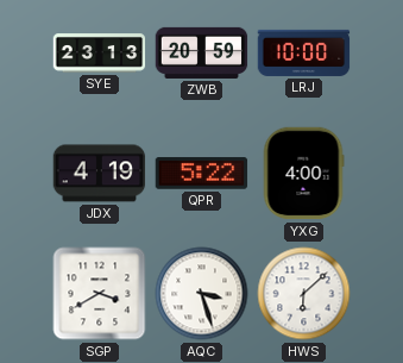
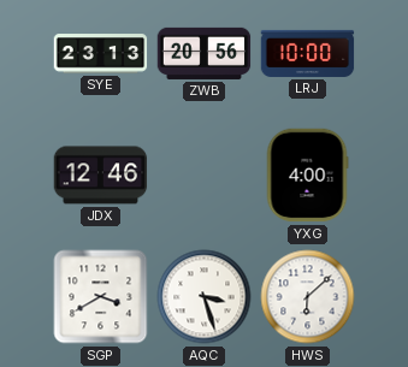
ZWB: 20:59 -> 20:56
JDX: 4:19 -> 12:46
QPR: 5:22 -> none
